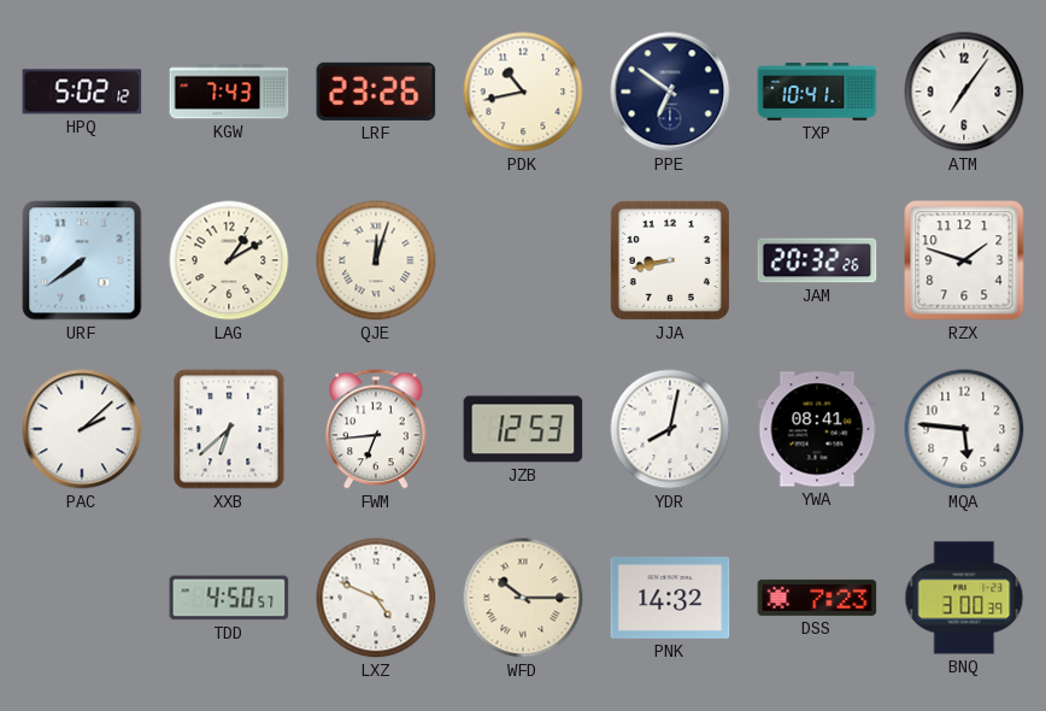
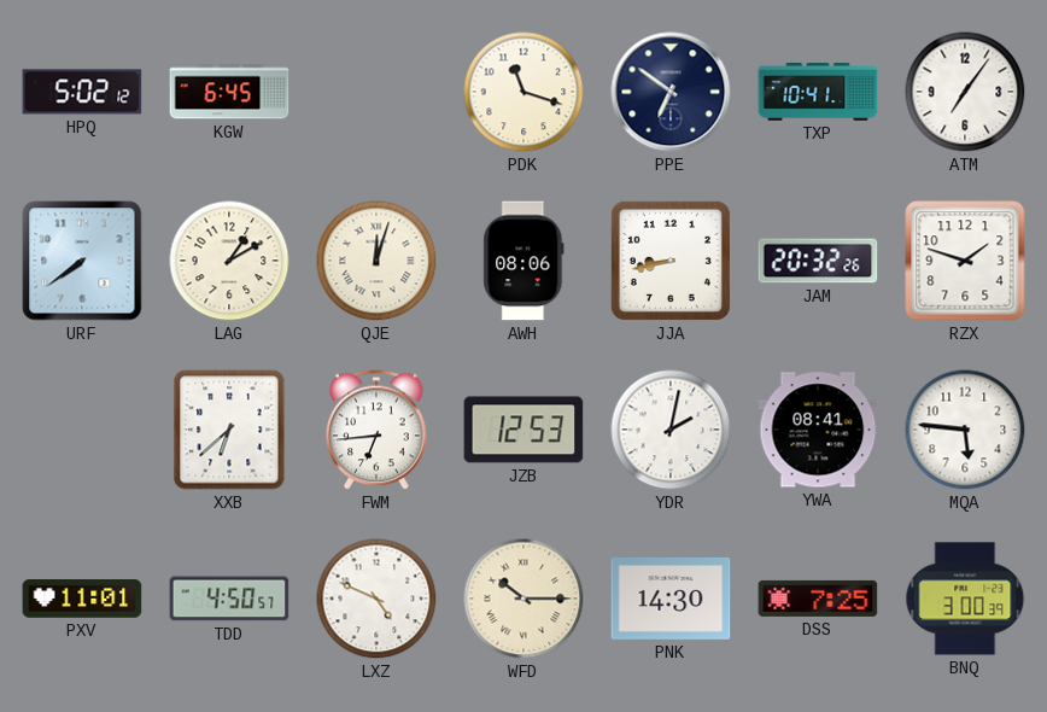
KGW: 7:43 -> 6:45
LRF: 23:26 -> none
PDK: 10:43 -> 11:18
AWH: none -> 08:06
PAC: 2:08 -> none
YDR: 8:02 -> 2:02
PXV: none -> 11:01
PNK: 14:32 -> 14:30
DSS: 7:23 -> 7:25
